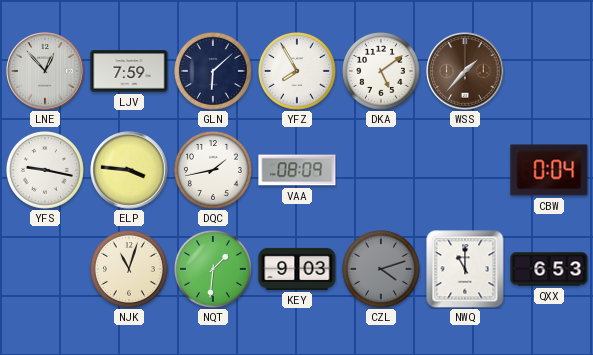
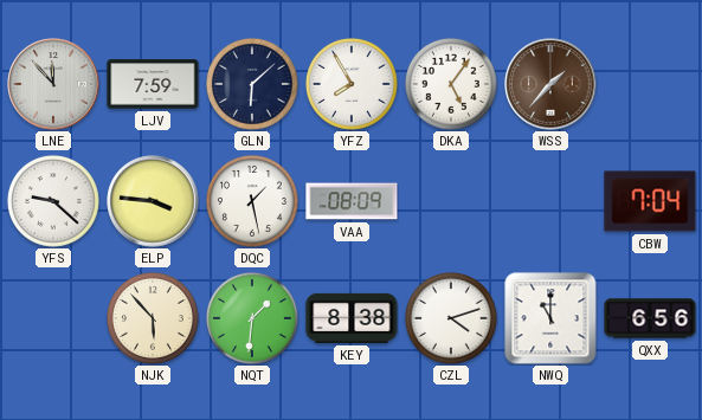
LNE: 12:53 -> 11:53
DKA: 5:09 -> 5:06
YFS: 9:17 -> 9:22
DQC: 1:43 -> 1:28
CBW: 0:04 -> 7:04
NJK: 11:03 -> 5:53
KEY: 9:03 -> 8:38
CZL dial: grey -> white
QXX: 6:53 -> 6:56
